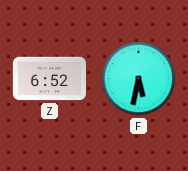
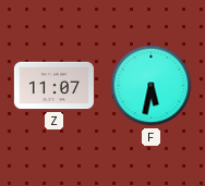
Z: 6:52 -> 11:07
